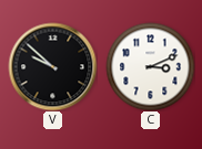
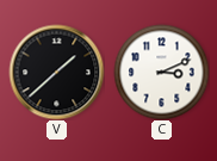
V: 9:52 -> 1:38
